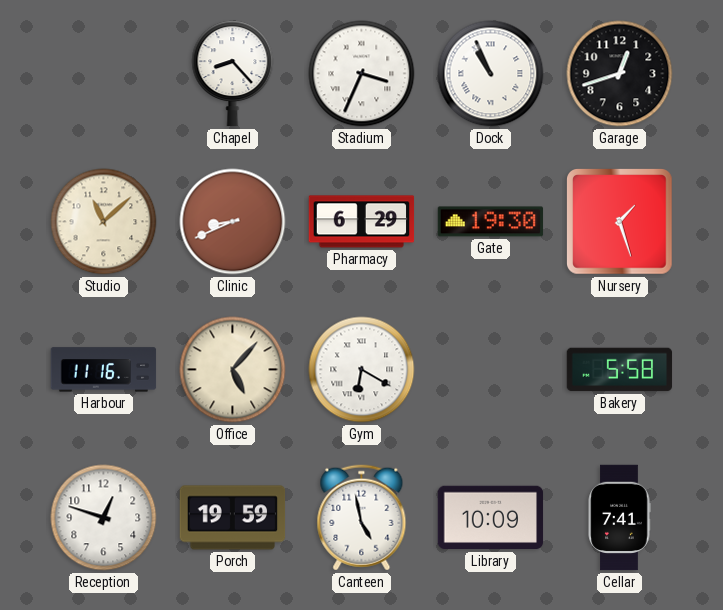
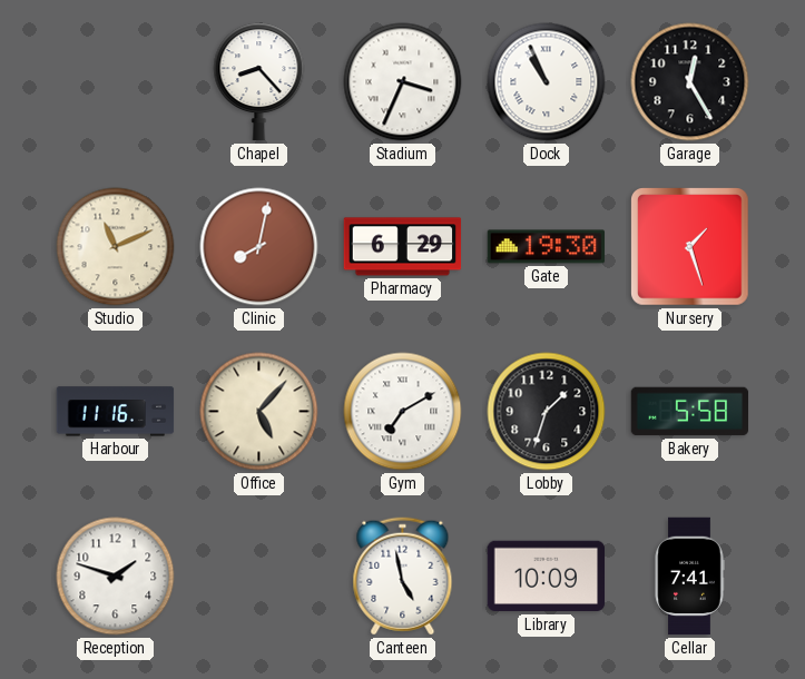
Garage: 12:42 -> 12:25
Studio: 11:08 -> 11:11
Clinic: 8:41 -> 8:02
Gym: 6:20 -> 7:10
Lobby: none -> 1:33
Reception: 12:48 -> 1:48
Porch: 19:59 -> none
